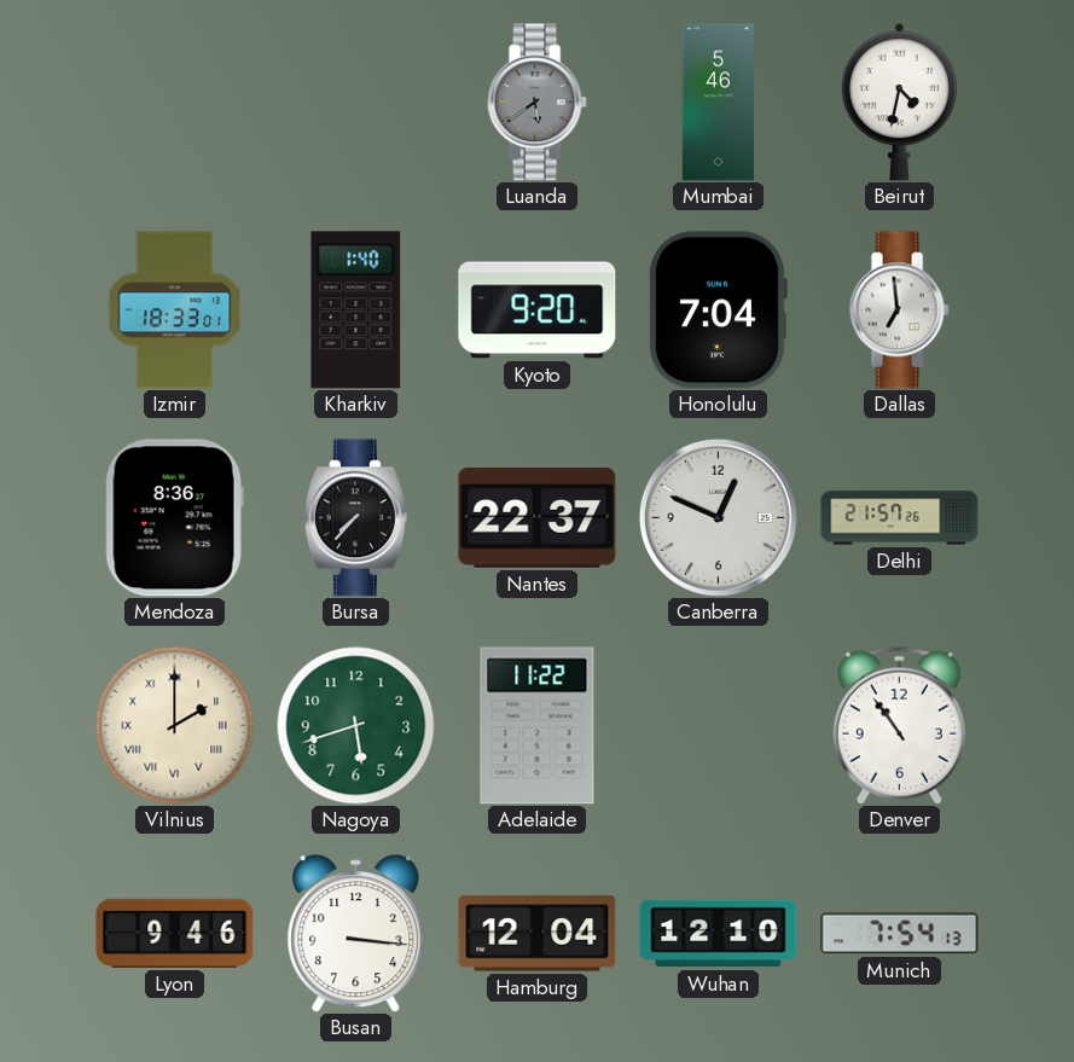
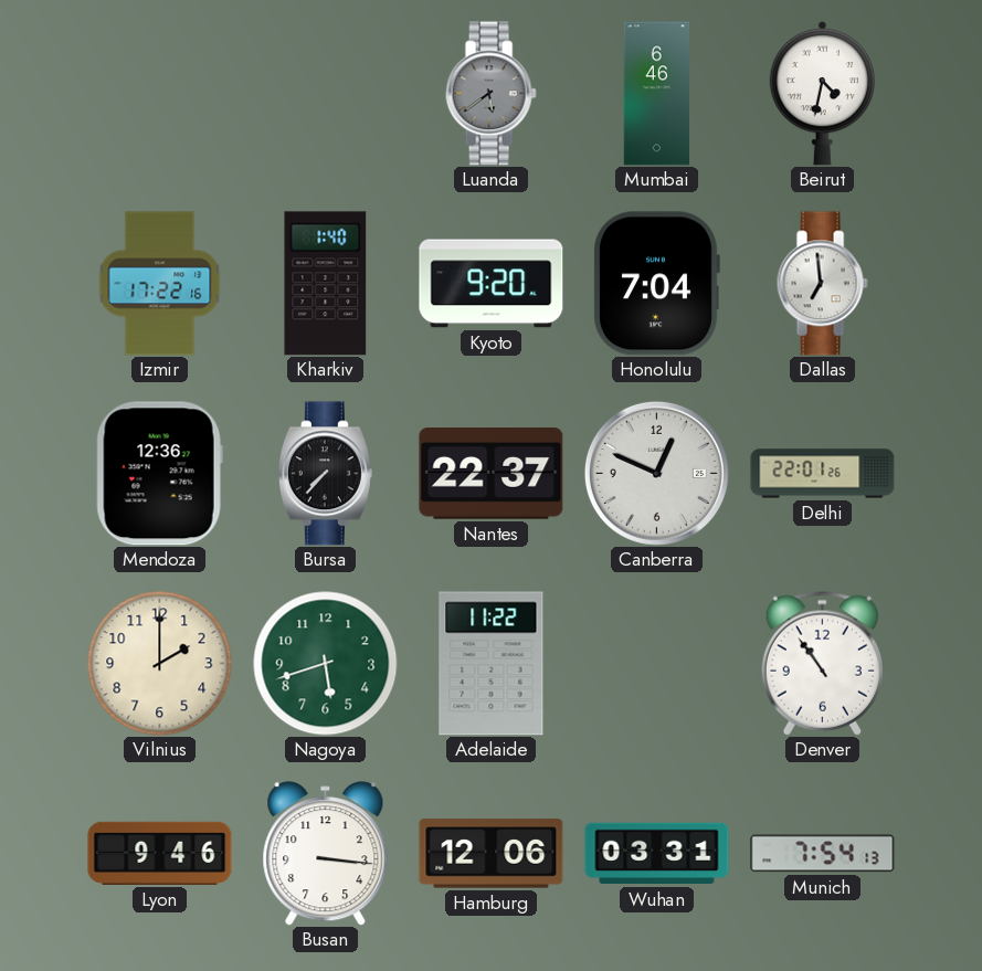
Mumbai: 5:46 -> 6:46
Izmir: 18:33 -> 17:22
Mendoza: 8:36 -> 12:36
Delhi: 21:57 -> 22:01
Vilnius numerals: Roman -> Arabic
Hamburg: 12:04 -> 12:06
Wuhan: 12:10 -> 03:31
